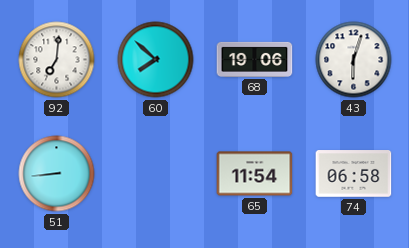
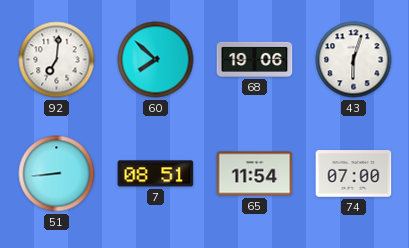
7: none -> 08:51
74: 06:58 -> 07:00
